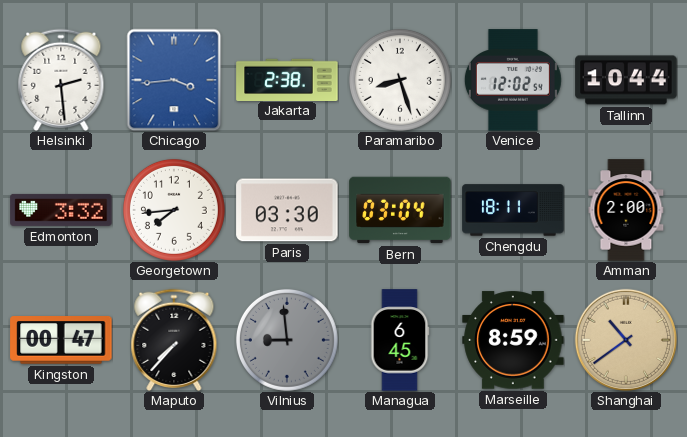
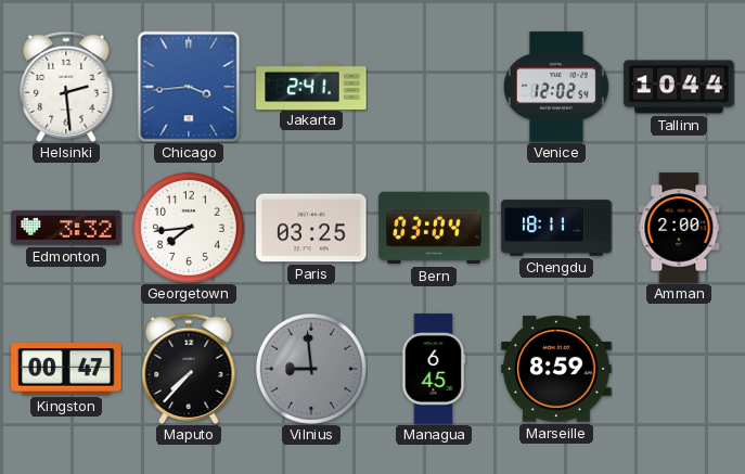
Jakarta: 2:38 -> 2:41
Paramaribo: 8:27 -> none
Paris: 03:30 -> 03:25
Shanghai: 10:39 -> none
